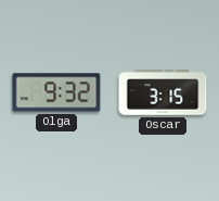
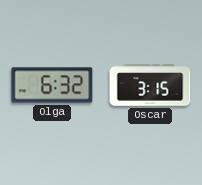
Olga: 9:32 -> 6:32
